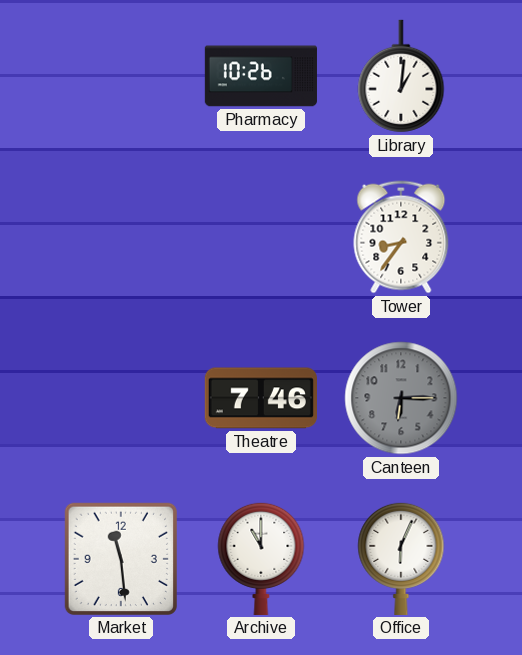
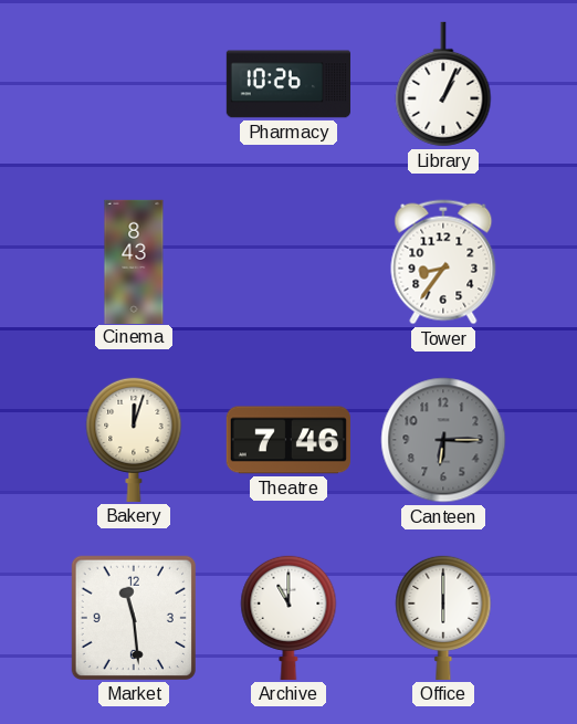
Library: 1:01 -> 1:04
Cinema: none -> 8:43
Bakery: none -> 12:03
Office: 6:04 -> 6:00
